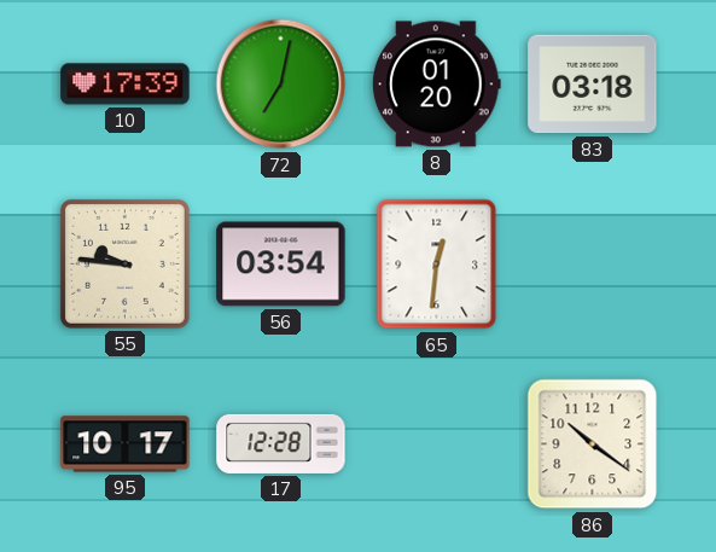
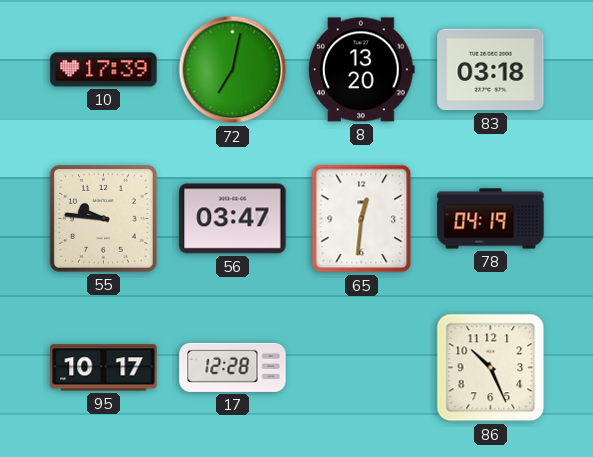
8: 01:20 -> 13:20
56: 03:54 -> 03:47
78: none -> 04:19
86: 10:21 -> 10:26
